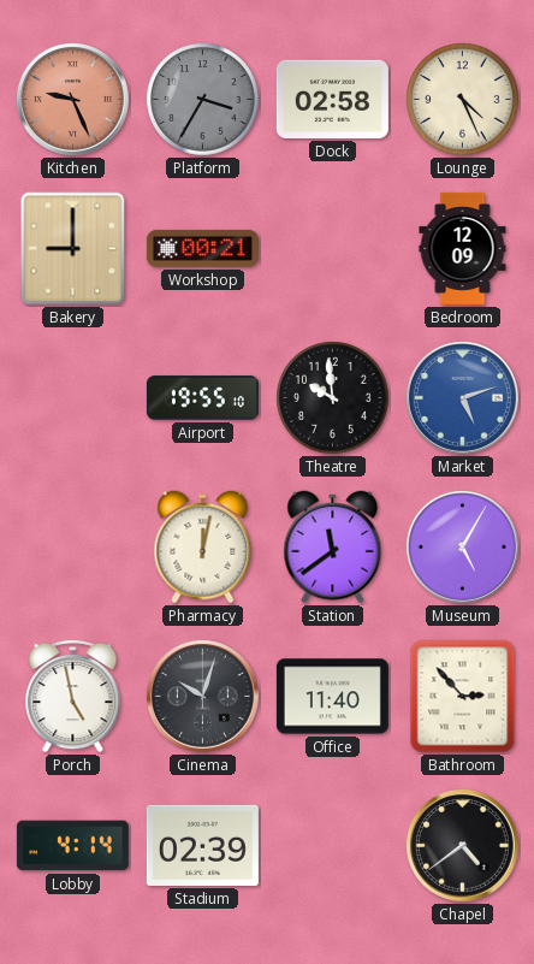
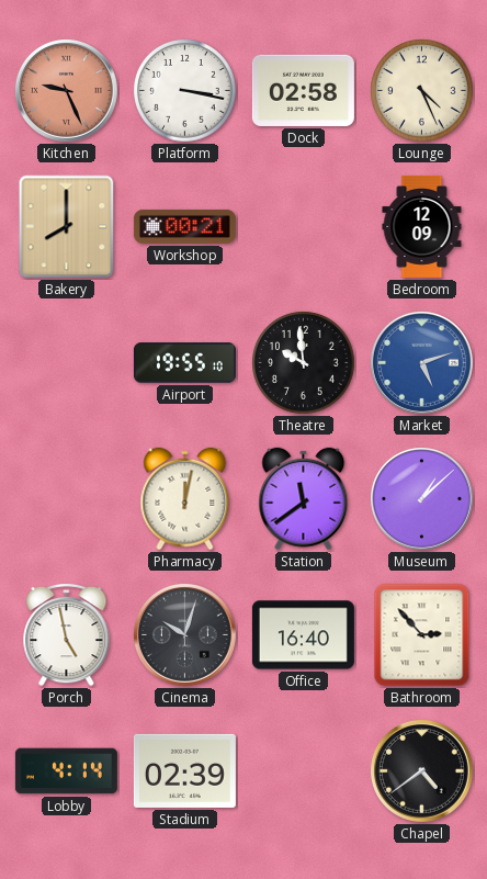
Platform: 3:35 -> 3:17
Platform dial: grey -> white
Bakery: 9:00 -> 8:00
Museum: 5:05 -> 1:08
Office: 11:40 -> 16:40
